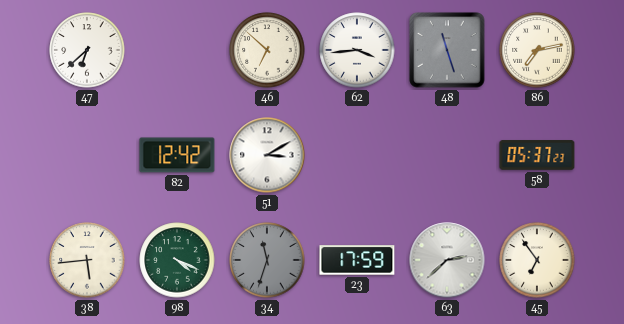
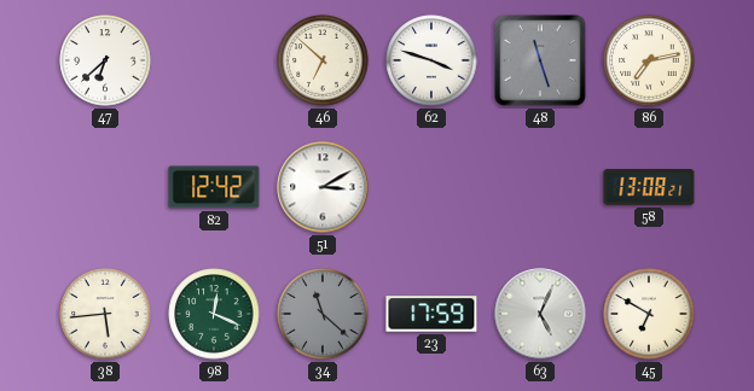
62: 3:44 -> 3:48
58: 05:37 -> 13:08
98: 4:19 -> 12:19
34: 11:33 -> 11:22
63: 2:38 -> 5:04
45: 6:54 -> 6:50
